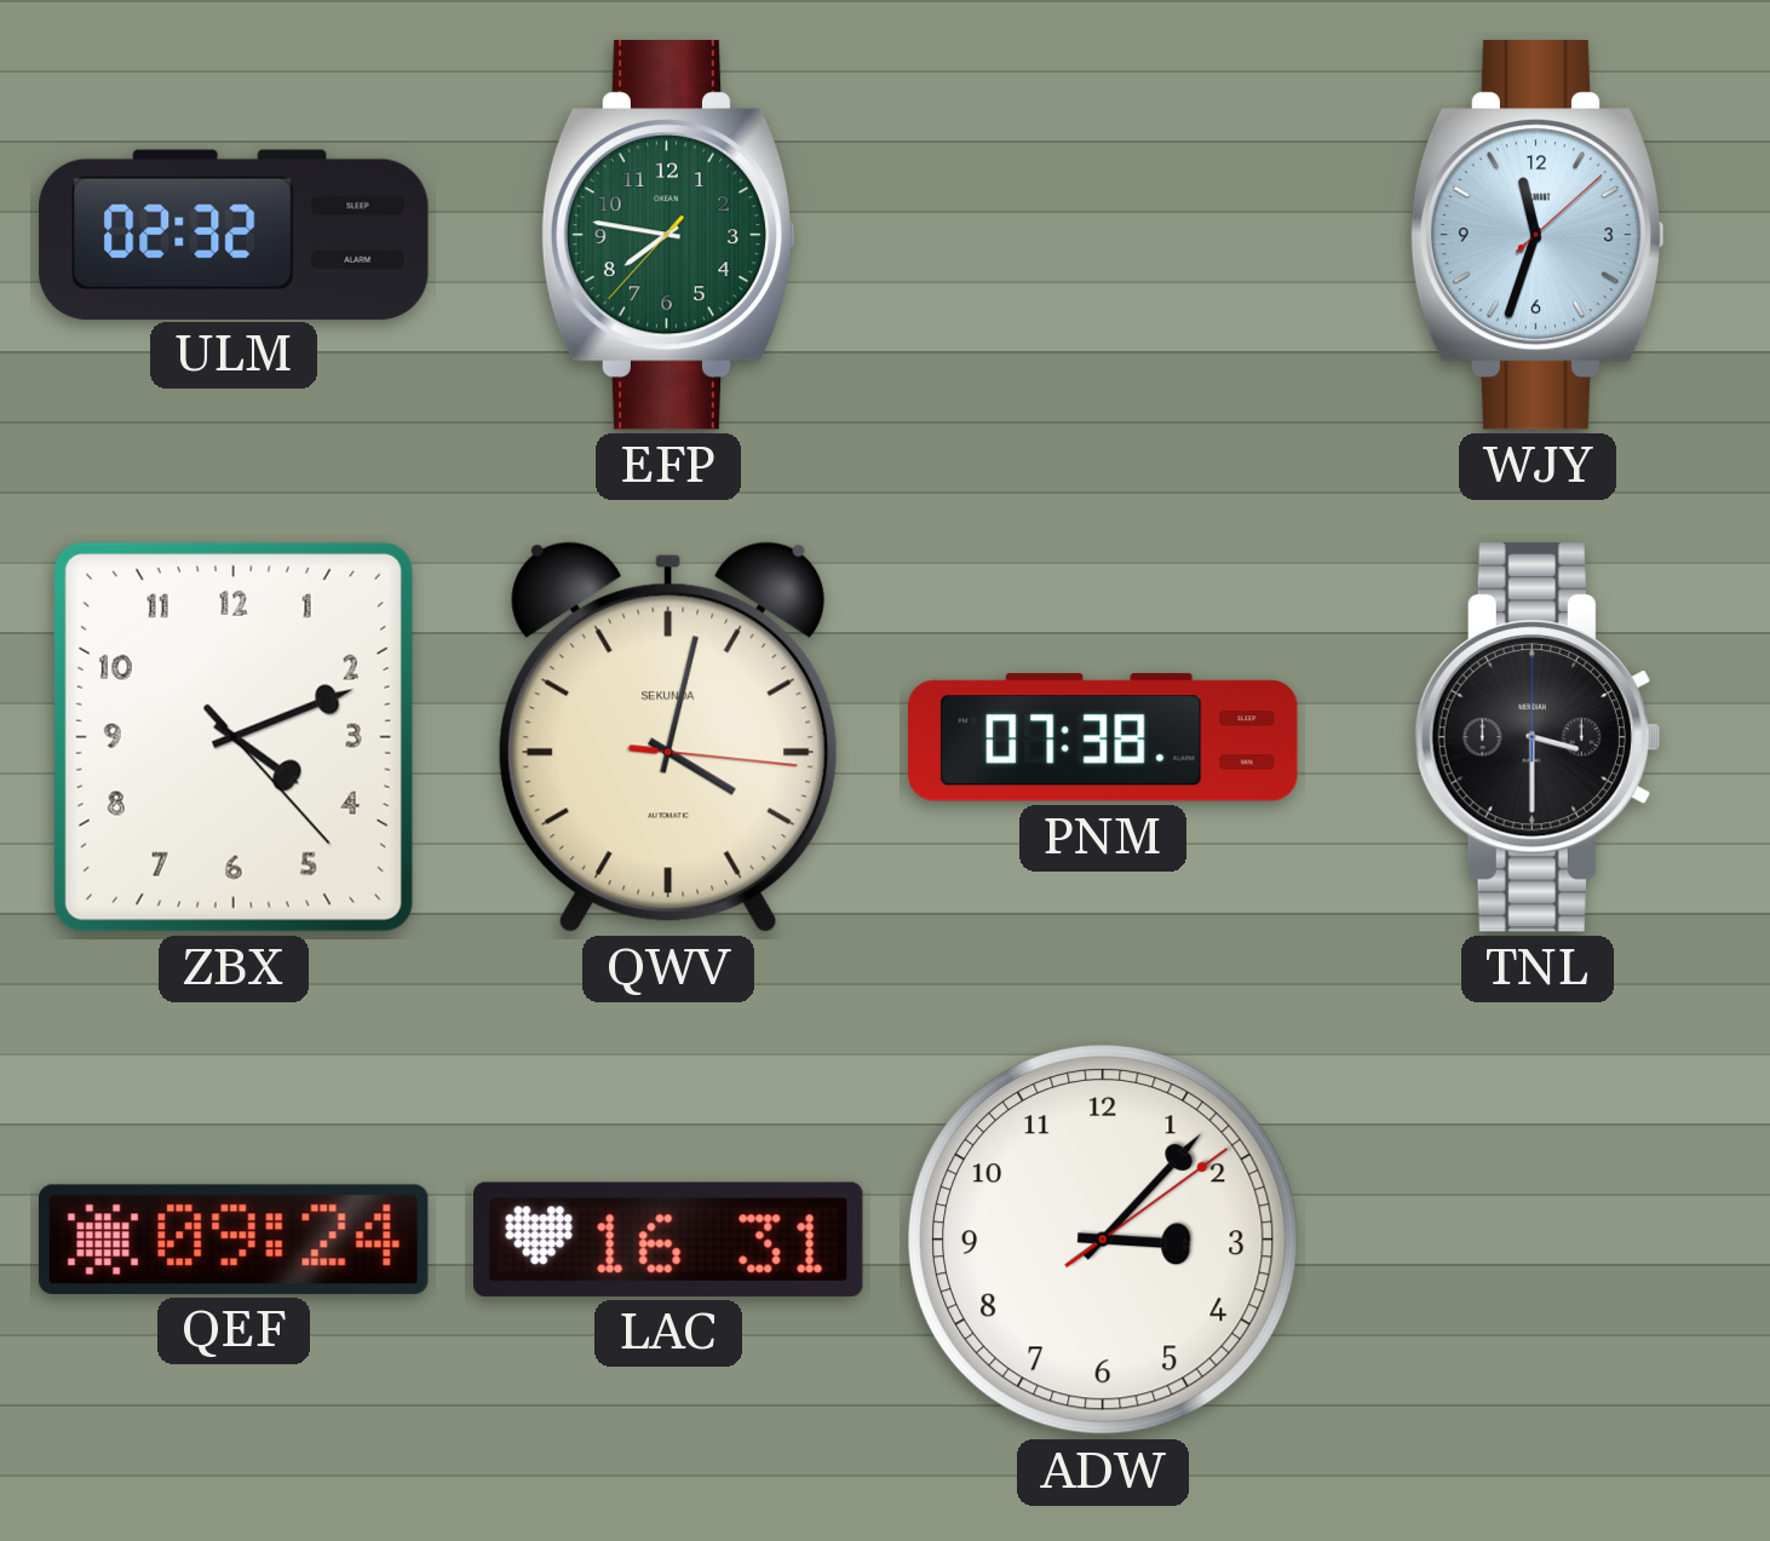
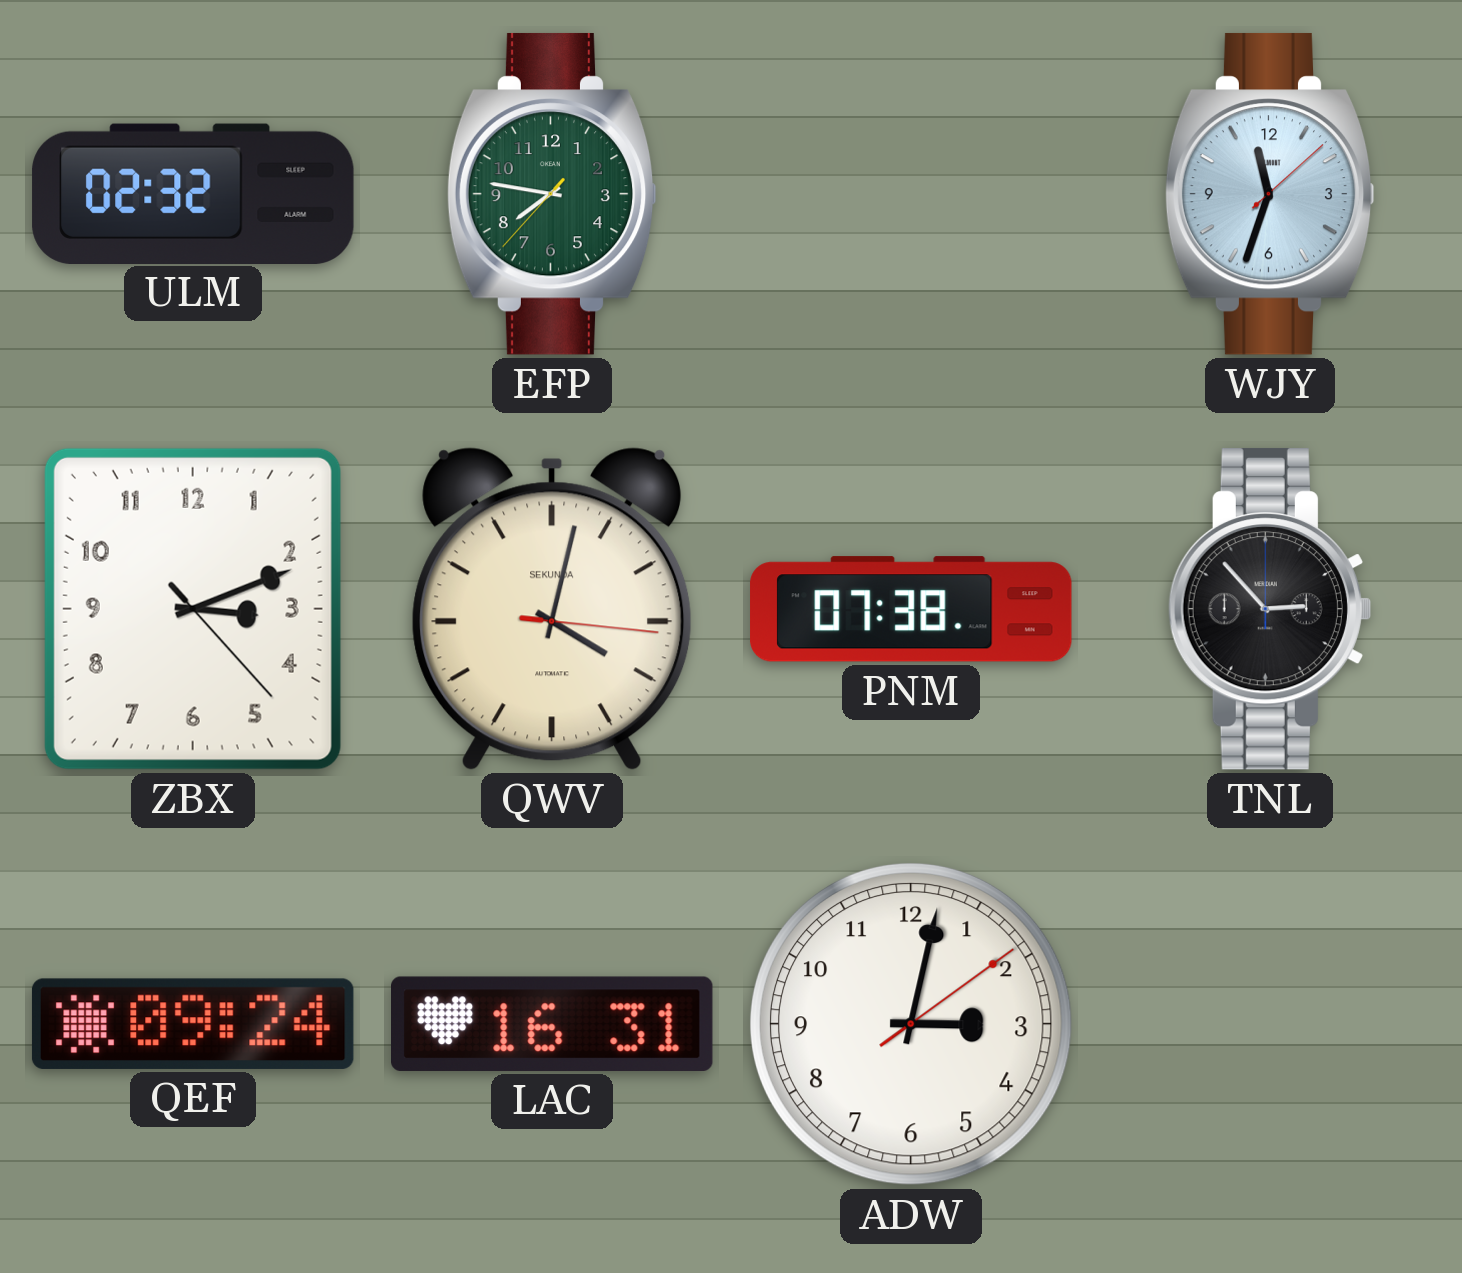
ZBX: 4:11 -> 3:11
TNL: 3:30 -> 2:53
ADW: 3:07 -> 3:02
